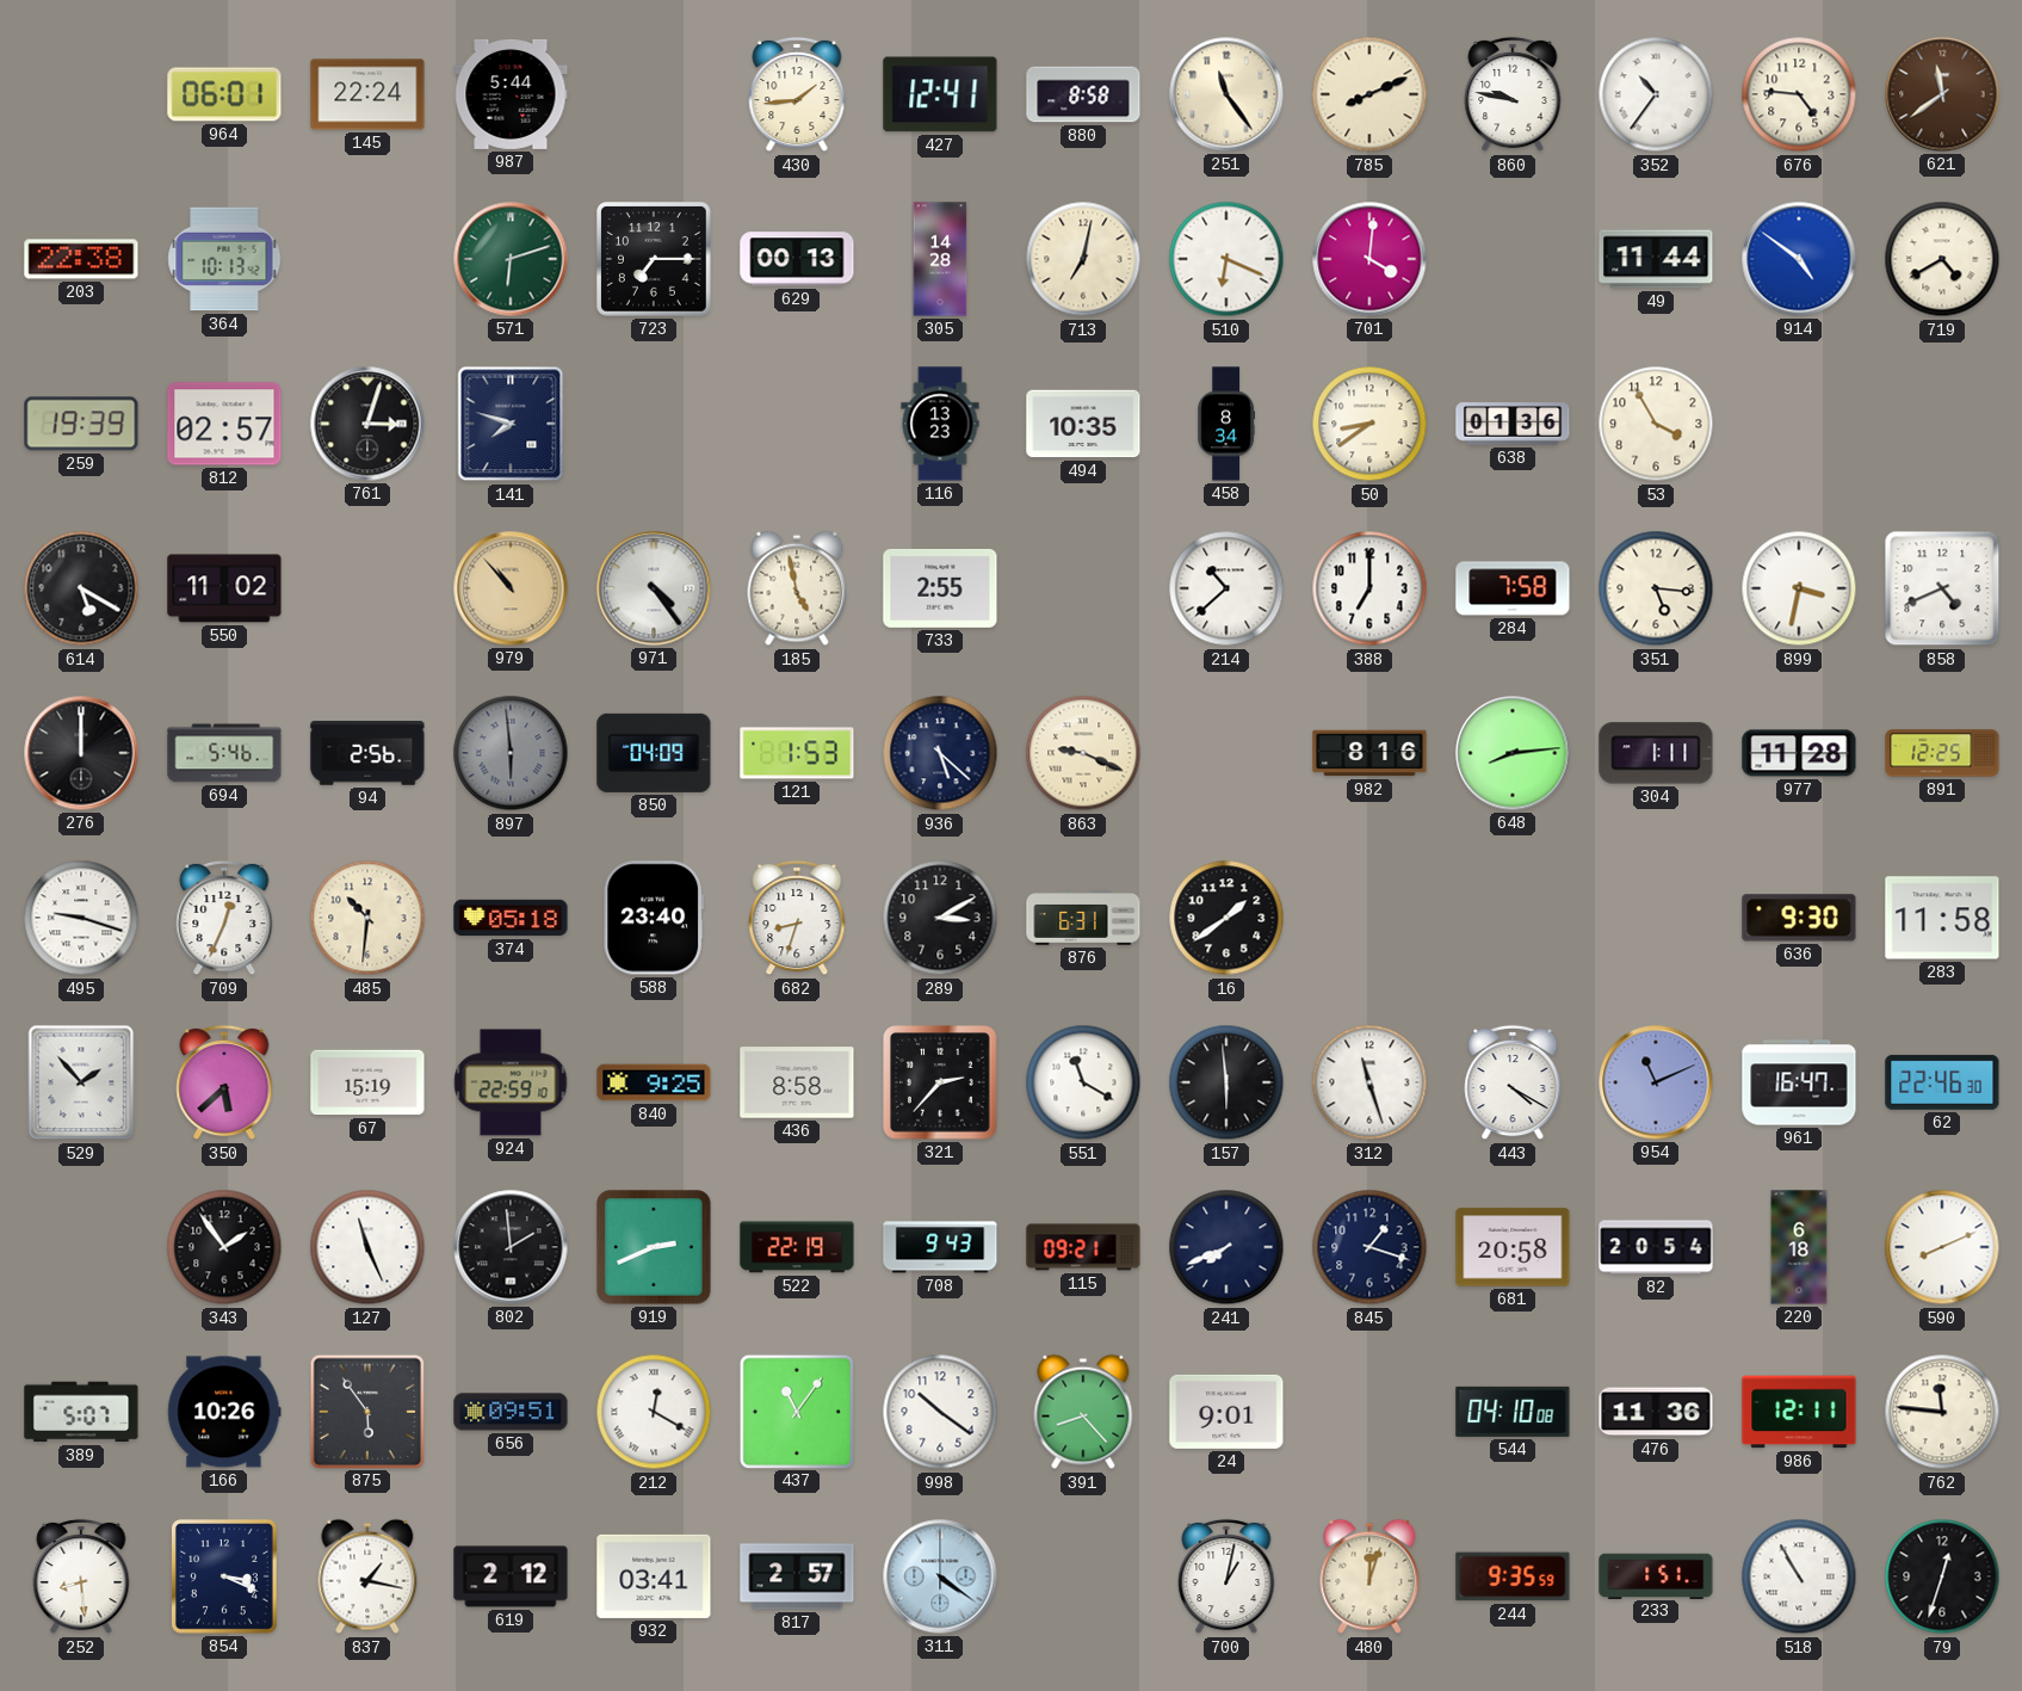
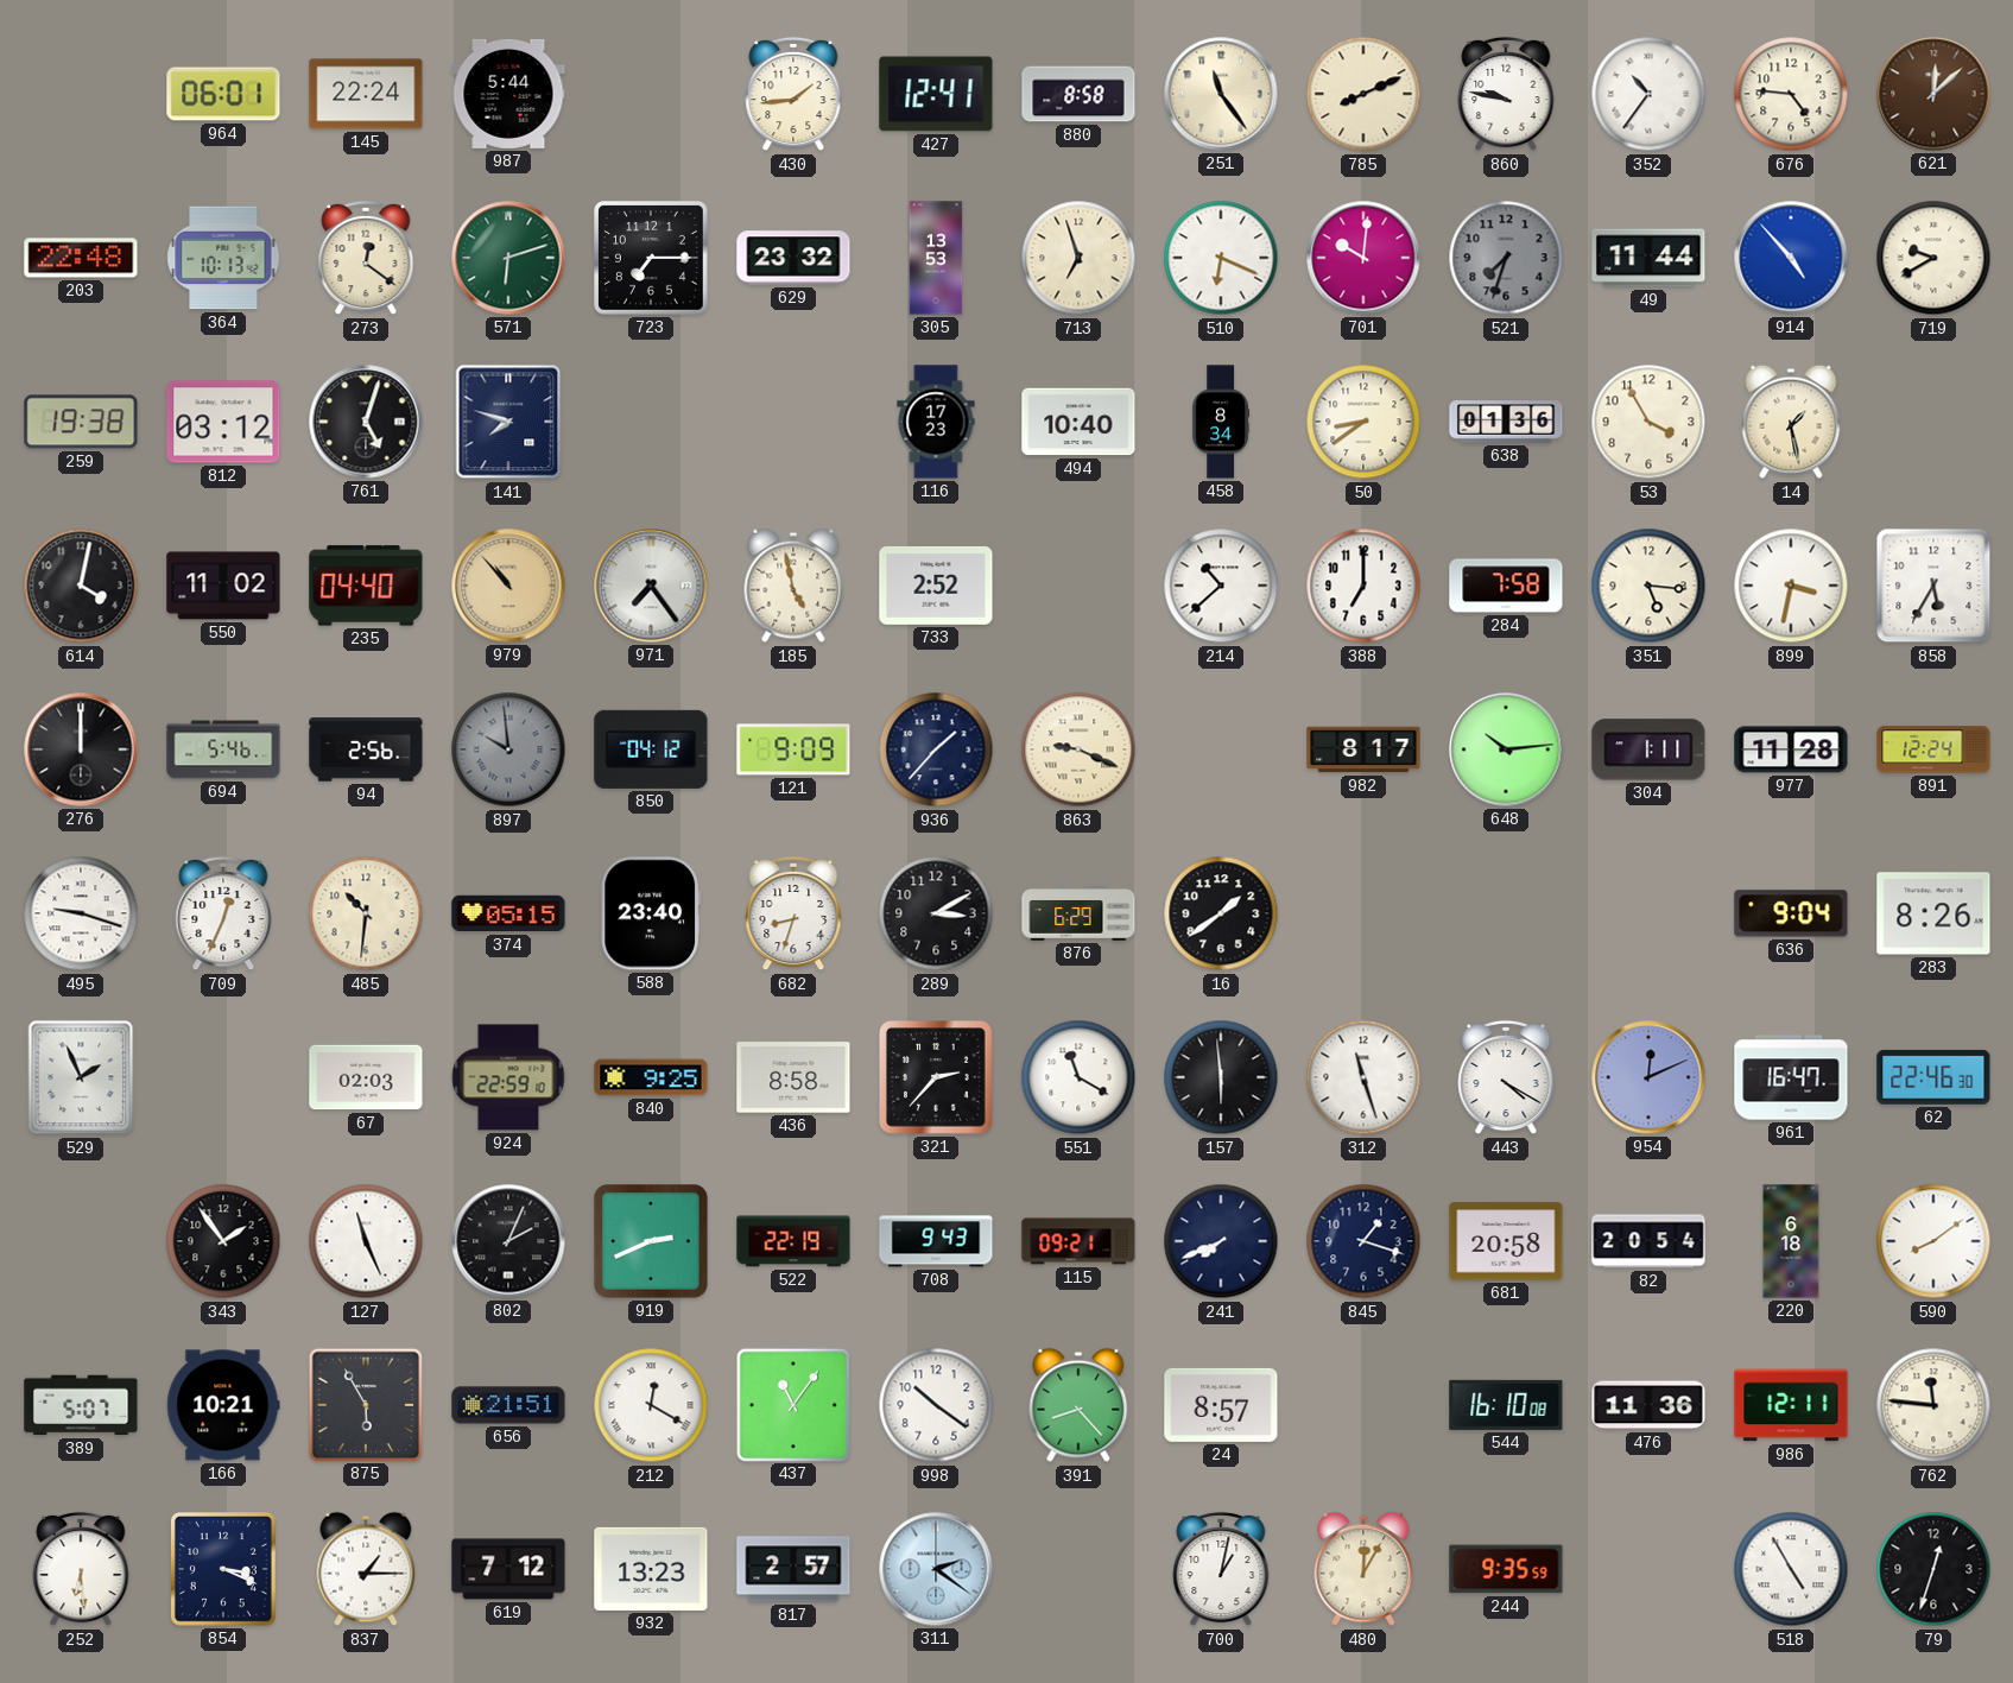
621: 11:39 -> 12:08
203: 22:38 -> 22:48
273: none -> 12:21
629: 00:13 -> 23:32
305: 14:28 -> 13:53
713: 7:02 -> 6:57
701: 4:01 -> 10:01
521: none -> 7:33
914: 4:51 -> 4:53
719: 4:40 -> 9:40
259: 19:39 -> 19:38
812: 02:57 -> 03:12
761: 3:03 -> 5:03
116: 13:23 -> 17:23
494: 10:35 -> 10:40
14: none -> 1:28
614: 5:20 -> 4:02
235: none -> 04:40
971: 4:24 -> 7:24
733: 2:55 -> 2:52
858: 4:41 -> 5:35
897: 5:59 -> 9:59
850: 04:09 -> 04:12
121: 1:53 -> 9:09
936: 5:22 -> 1:37
982: 8:16 -> 8:17
648: 8:14 -> 10:14
891: 12:25 -> 12:24
374: 05:18 -> 05:15
876: 6:31 -> 6:29
636: 9:30 -> 9:04
283: 11:58 -> 8:26
529: 1:53 -> 1:56
350: 5:38 -> none
67: 15:19 -> 02:03
954: 11:11 -> 12:11
802: 1:59 -> 2:04
590: 8:11 -> 8:09
166: 10:26 -> 10:21
875: 5:54 -> 5:55
656: 09:51 -> 21:51
24: 9:01 -> 8:57
544: 04:10 -> 16:10
252: 8:29 -> 6:29
837: 1:17 -> 1:15
619: 2:12 -> 7:12
932: 03:41 -> 13:23
311: 4:21 -> 2:21
480: 12:03 -> 12:05
233: 1:51 -> none
518: 10:55 -> 4:55
